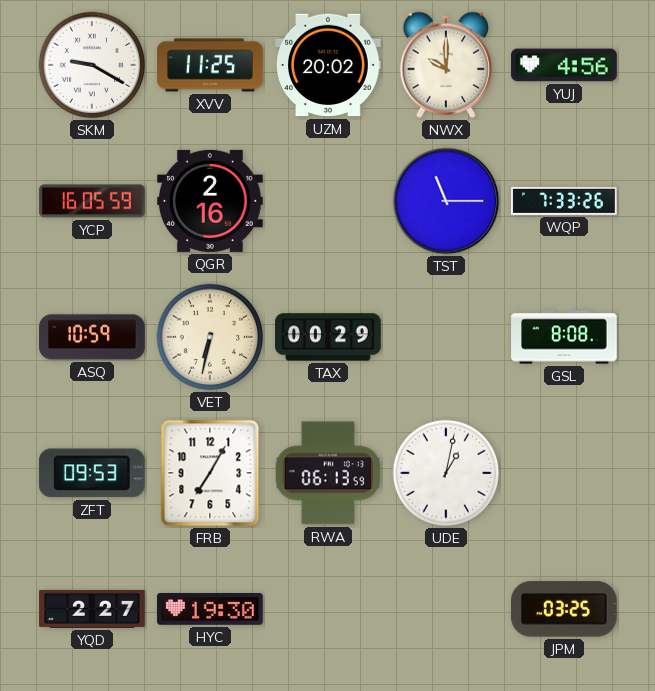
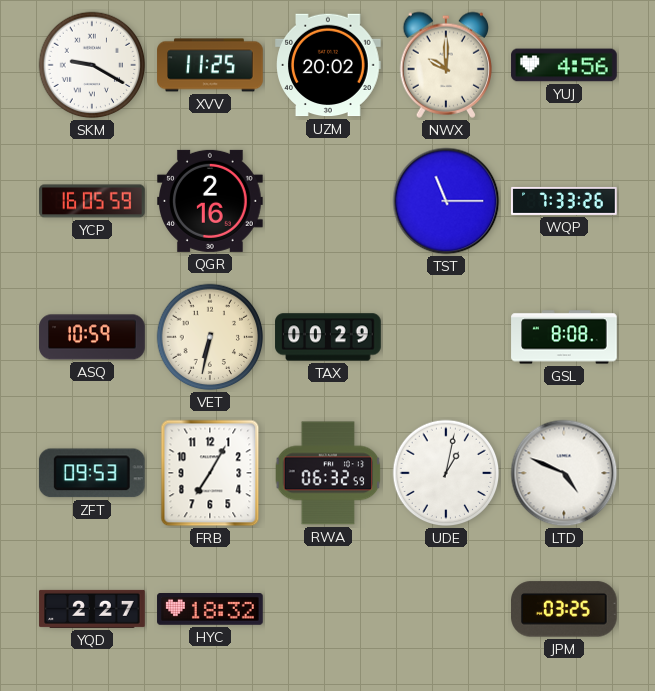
RWA: 06:13 -> 06:32
LTD: none -> 4:49
HYC: 19:30 -> 18:32
